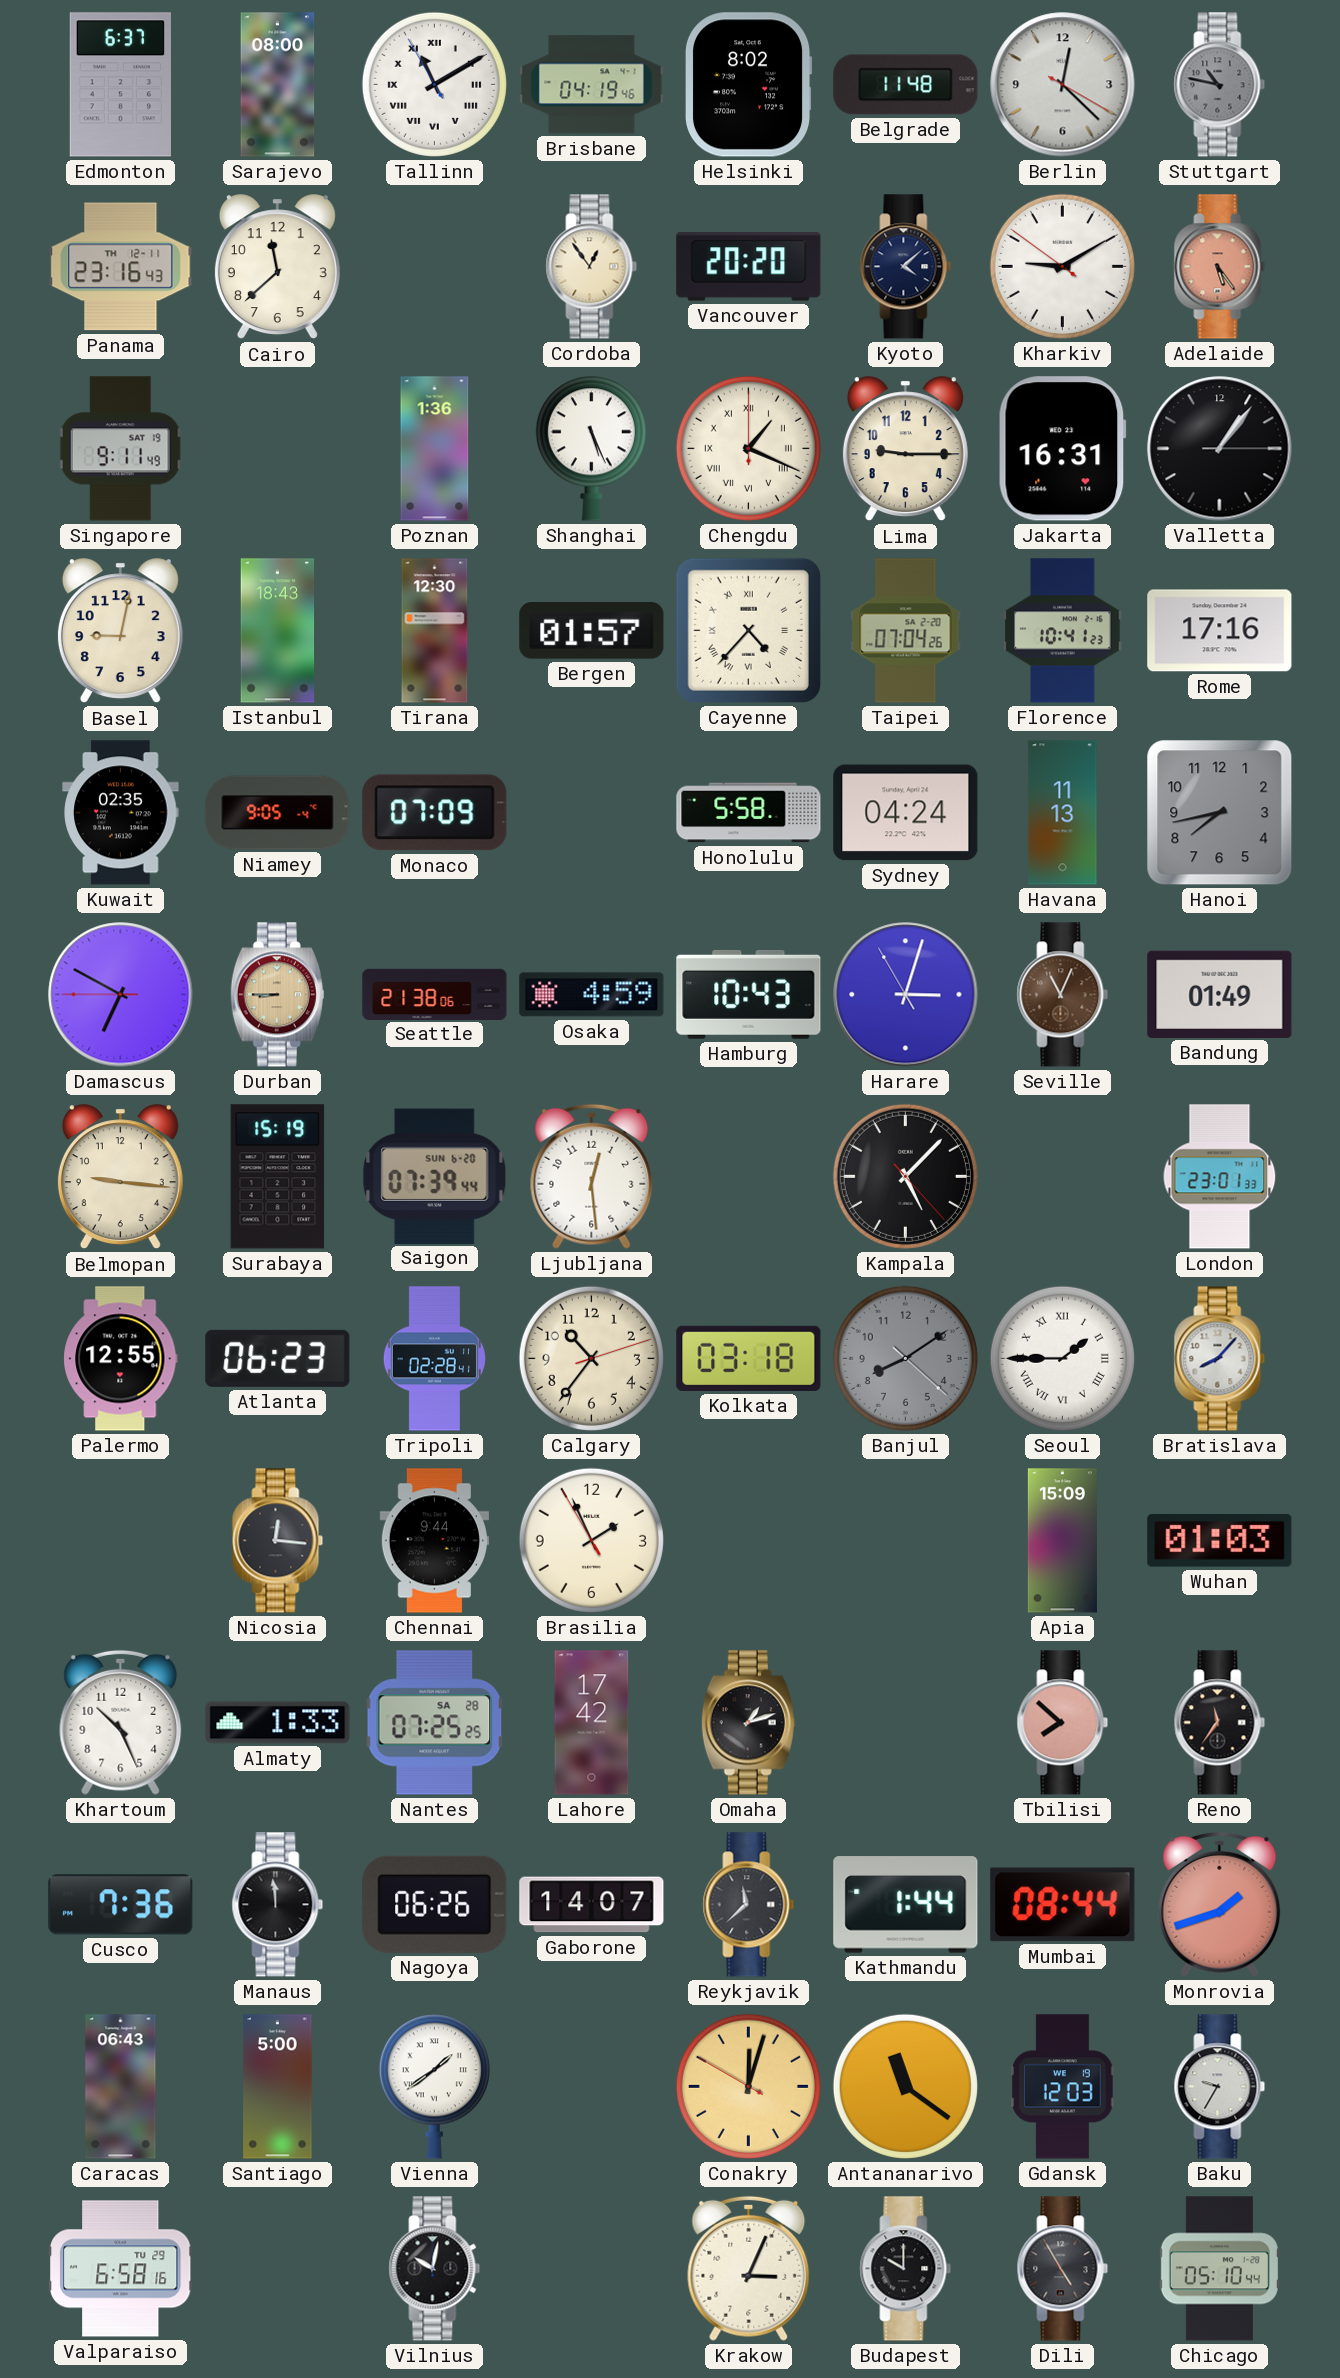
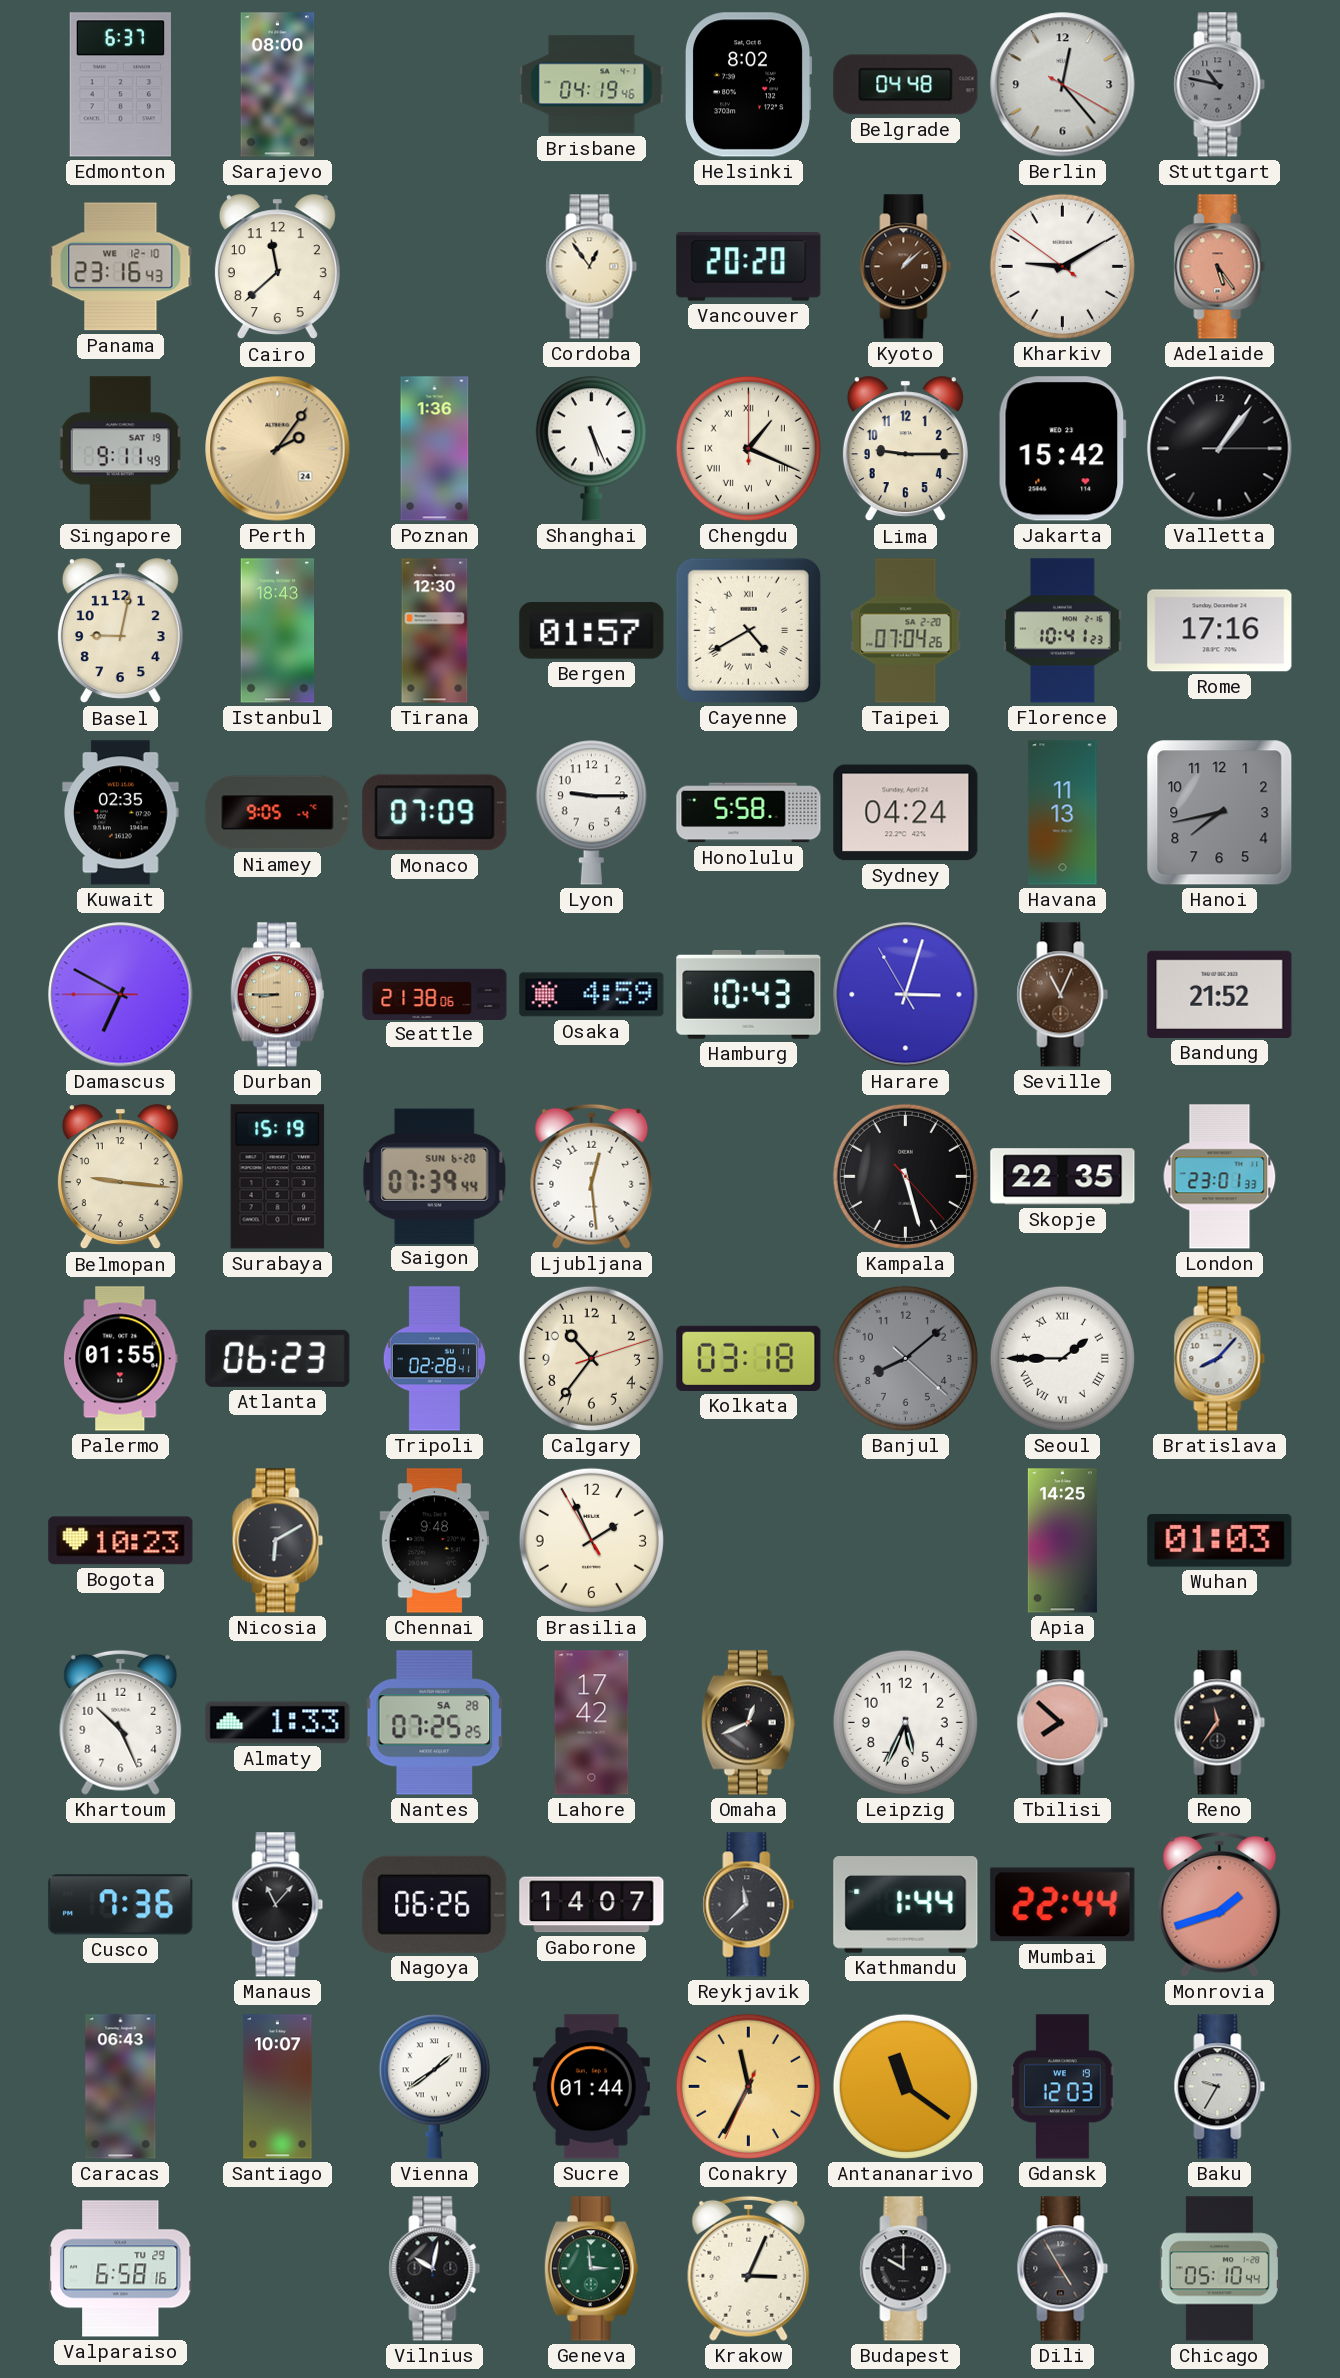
Tallinn: 11:09 -> none
Belgrade: 11:48 -> 04:48
Berlin: 12:22 -> 12:23
Panama date: TH 12-11 -> WE 12-10
Kyoto: 4:08 -> 1:08
Kyoto dial: navy -> brown
Perth: none -> 2:06
Jakarta: 16:31 -> 15:42
Cayenne: 4:37 -> 4:40
Lyon: none -> 9:15
Bandung: 01:49 -> 21:52
Kampala: 5:07 -> 5:27
Skopje: none -> 22:35
Palermo: 12:55 -> 01:55
Banjul: 8:09 -> 8:08
Bogota: none -> 10:23
Nicosia: 12:16 -> 6:10
Chennai: 9:44 -> 9:48
Apia: 15:09 -> 14:25
Omaha: 1:12 -> 12:41
Leipzig: none -> 5:34
Manaus: 11:59 -> 11:07
Mumbai: 08:44 -> 22:44
Santiago: 5:00 -> 10:07
Sucre: none -> 01:44
Conakry: 12:02 -> 11:34
Geneva: none -> 2:59
